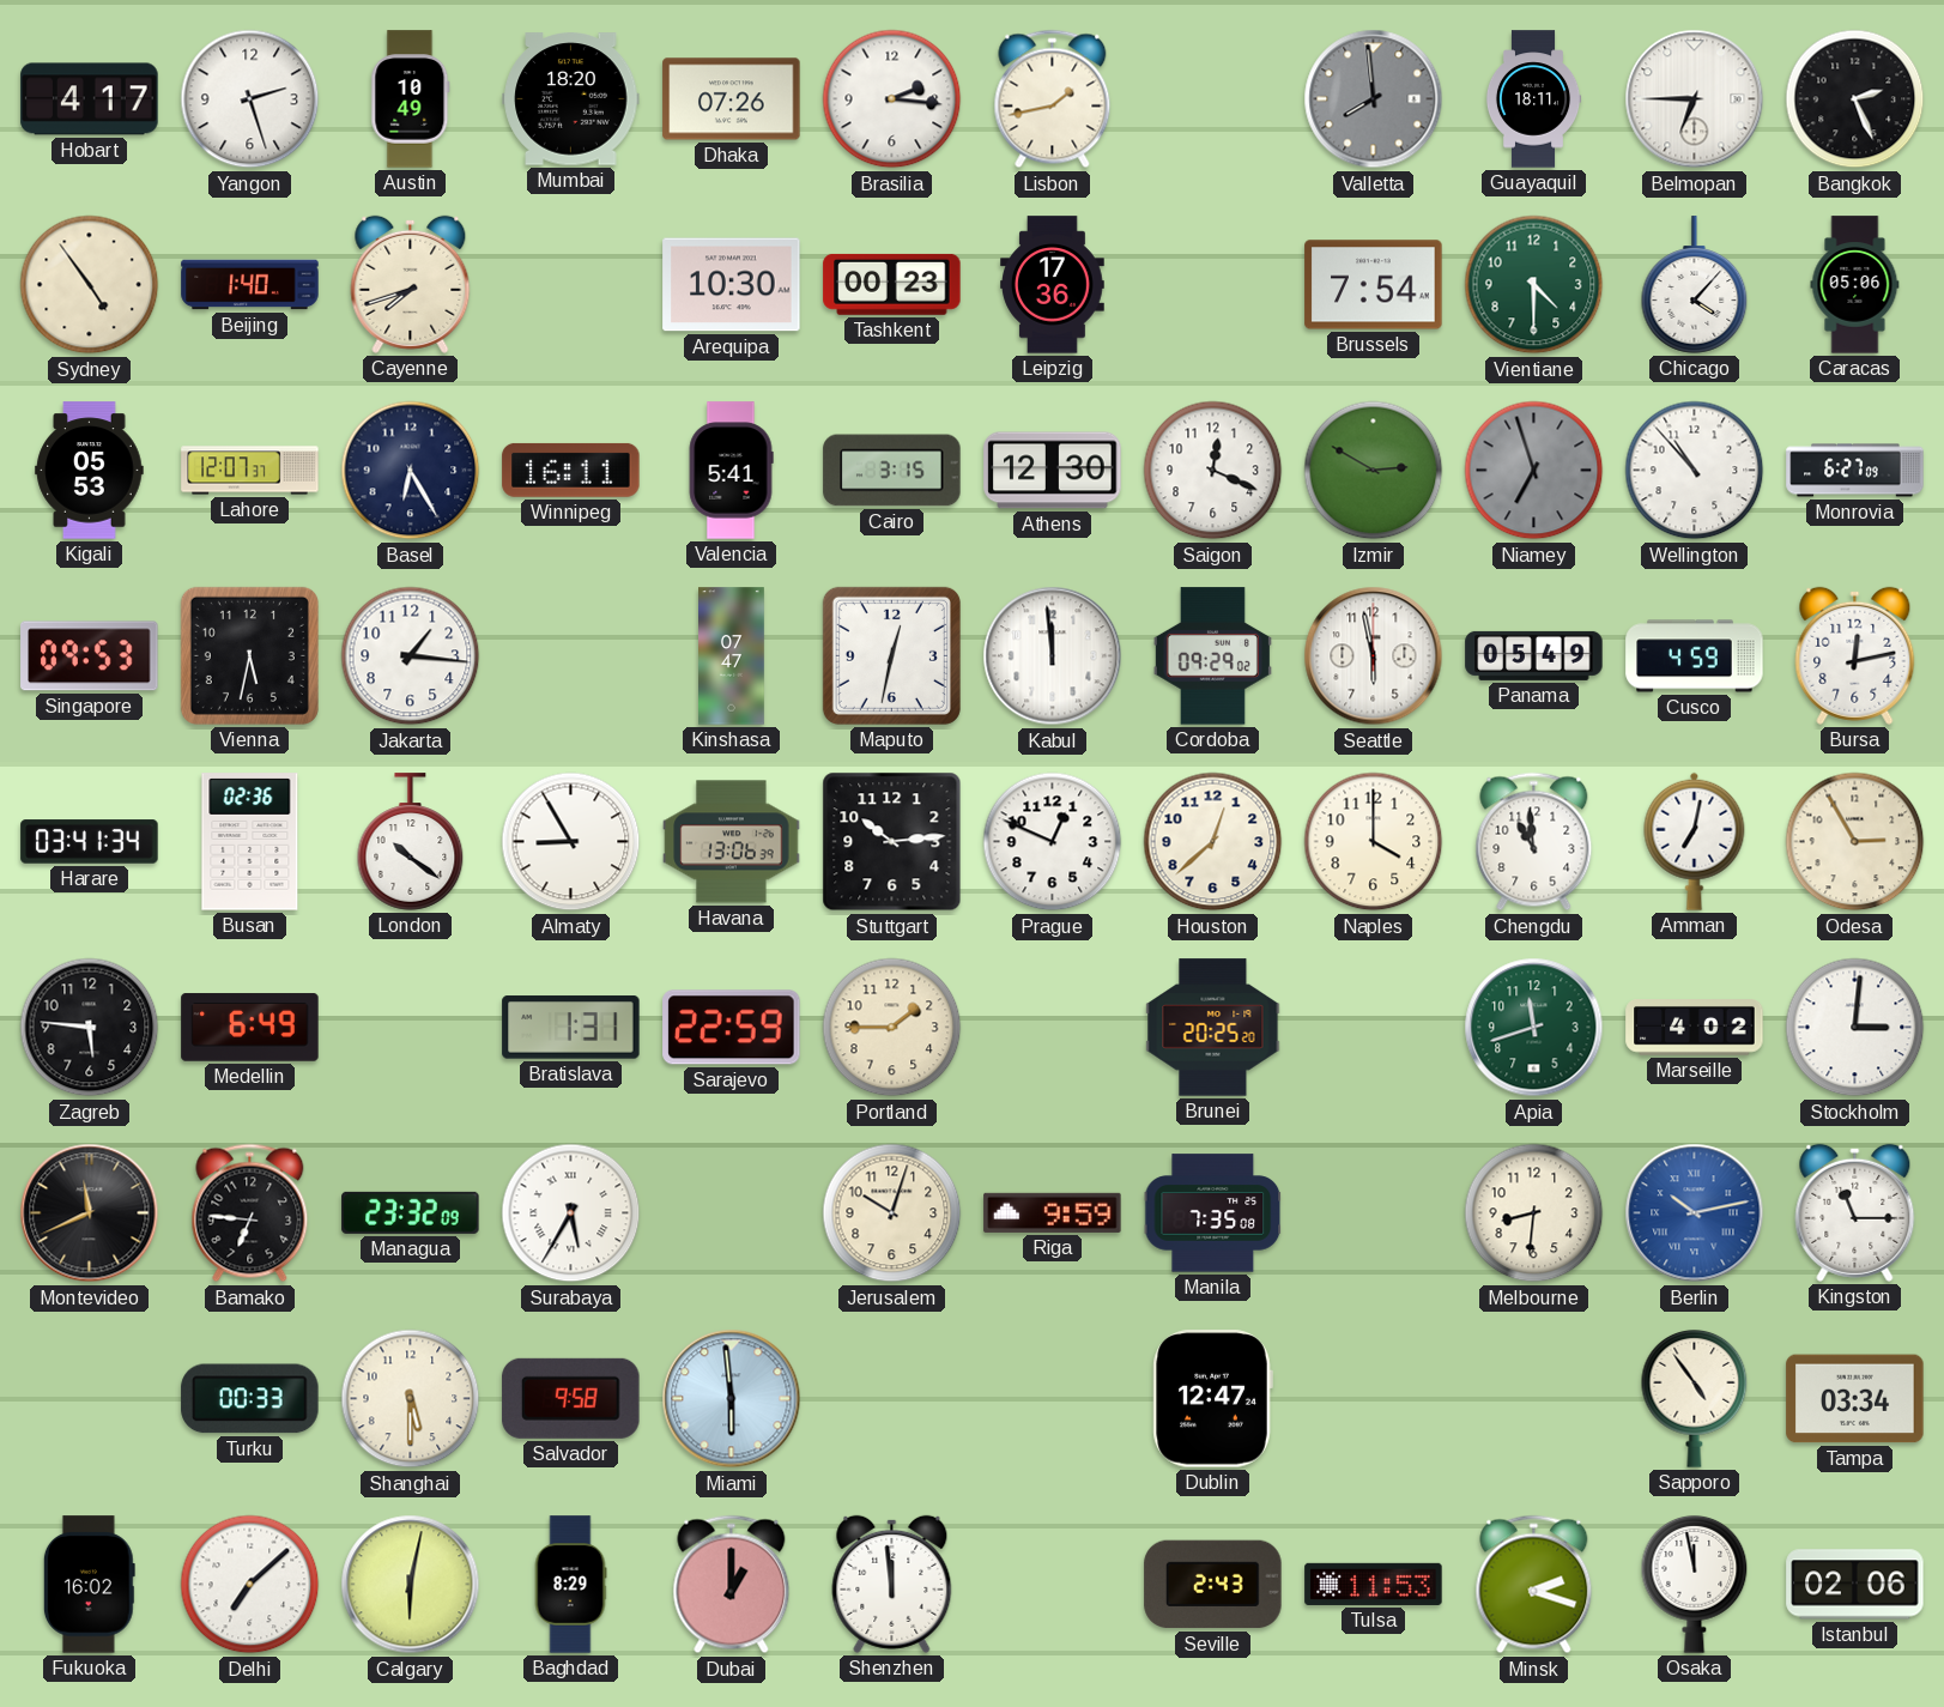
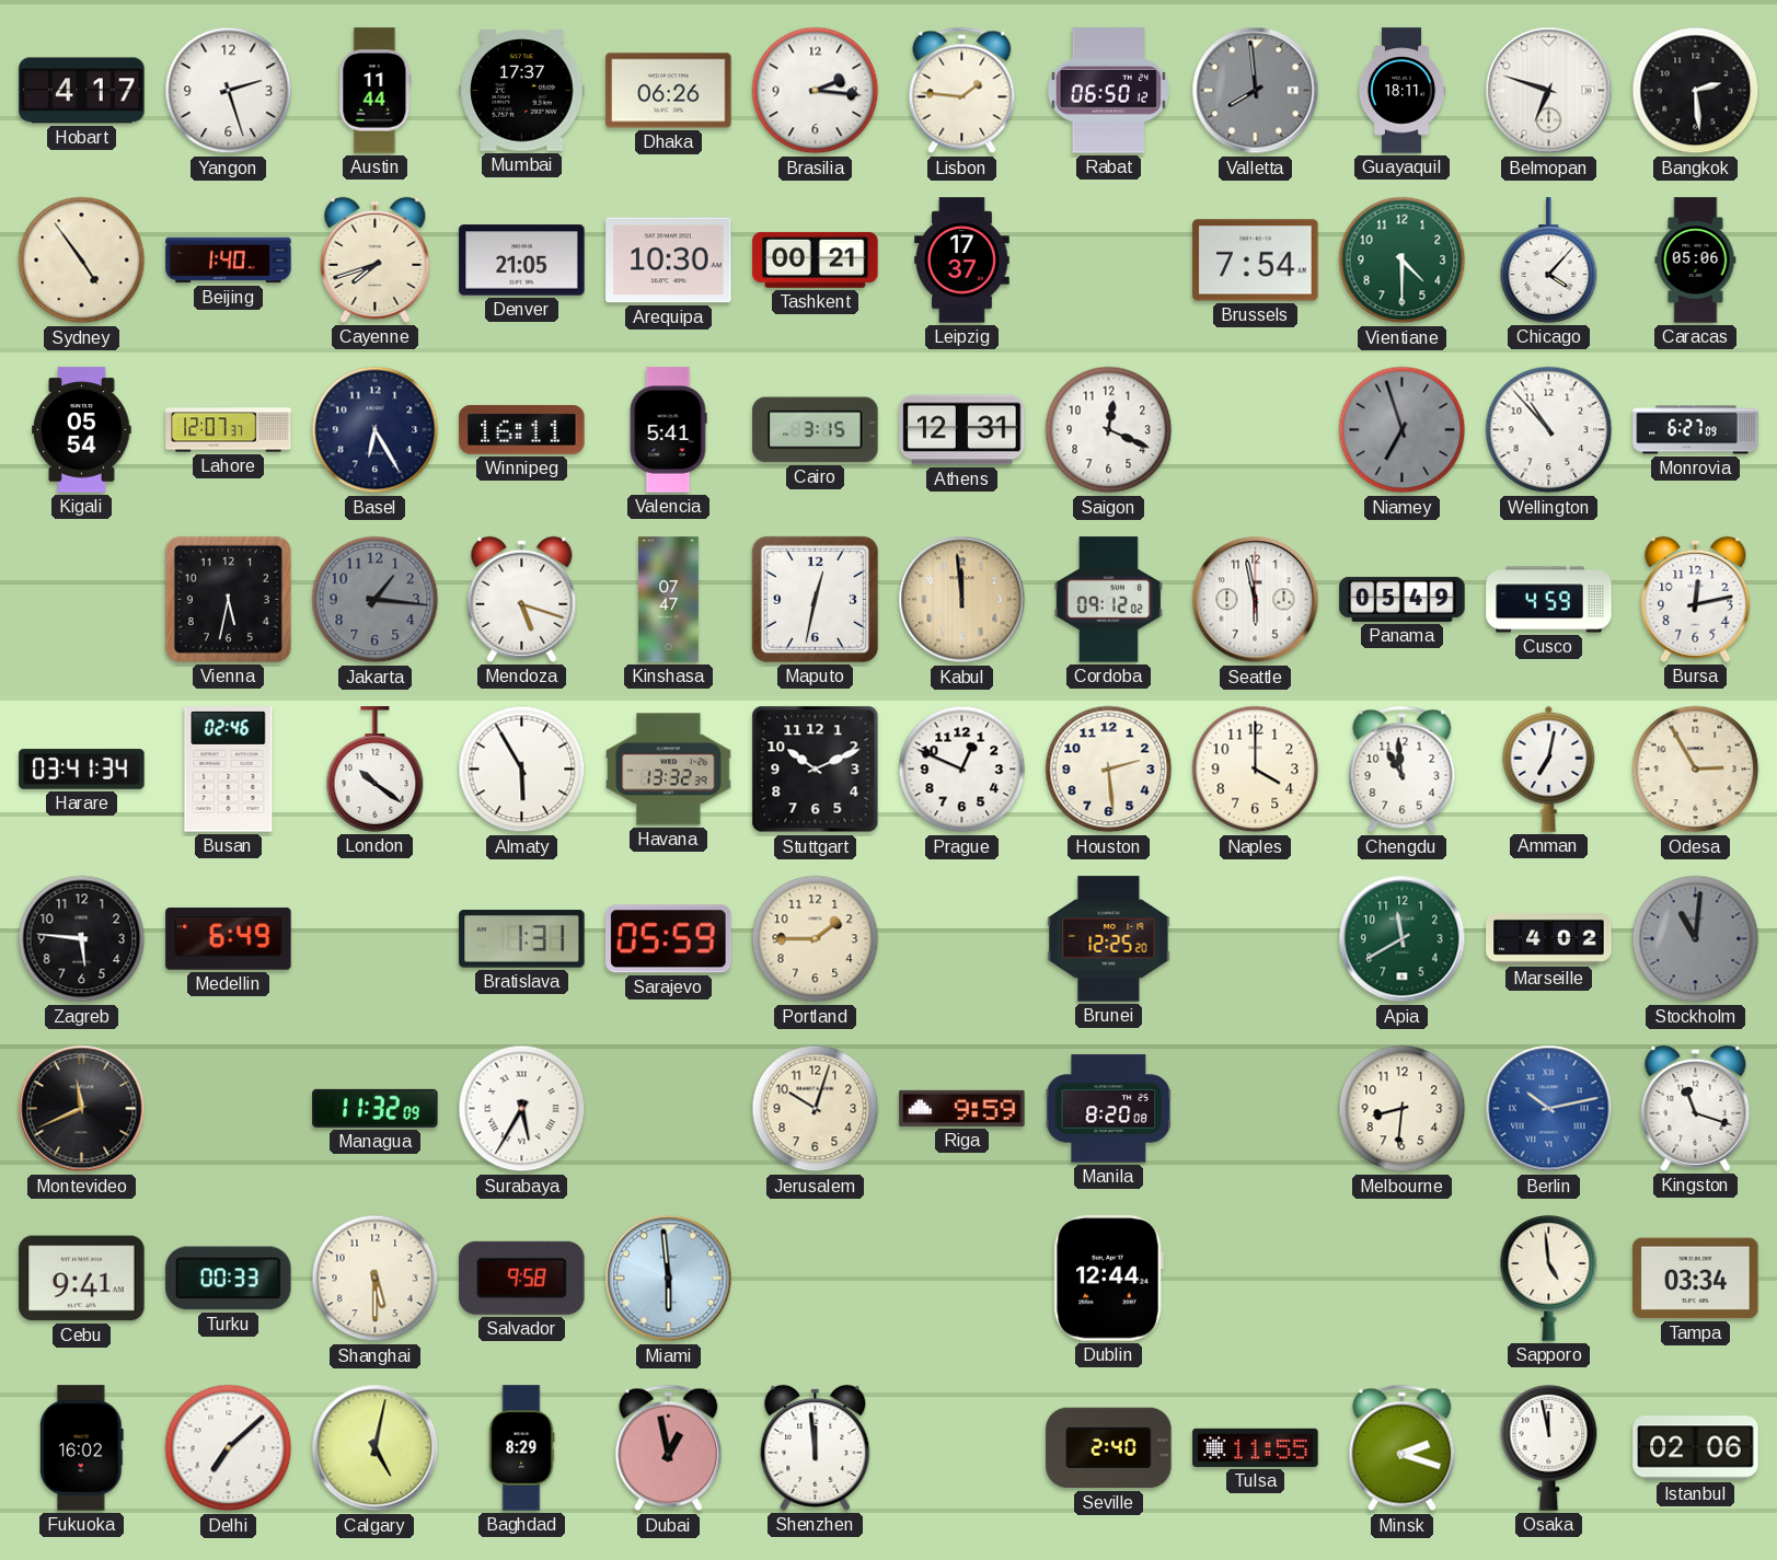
Austin: 10:49 -> 11:44
Mumbai: 18:20 -> 17:37
Dhaka: 07:26 -> 06:26
Lisbon: 1:43 -> 1:46
Rabat: none -> 06:50
Belmopan: 6:45 -> 6:48
Bangkok: 2:26 -> 2:29
Denver: none -> 21:05
Tashkent: 00:23 -> 00:21
Leipzig: 17:36 -> 17:37
Kigali: 05:53 -> 05:54
Athens: 12:30 -> 12:31
Izmir: 2:50 -> none
Singapore: 09:53 -> none
Jakarta dial: white -> grey
Mendoza: none -> 5:18
Kabul dial: white -> champagne
Cordoba: 09:29 -> 09:12
Busan: 02:36 -> 02:46
Almaty: 8:55 -> 5:55
Havana: 13:06 -> 13:32
Stuttgart: 10:14 -> 10:11
Houston: 12:38 -> 2:29
Sarajevo: 22:59 -> 05:59
Brunei: 20:25 -> 12:25
Apia: 11:42 -> 11:40
Stockholm: 3:01 -> 11:01
Stockholm dial: white -> grey
Bamako: 6:46 -> none
Managua: 23:32 -> 11:32
Manila: 7:35 -> 8:20
Kingston: 11:15 -> 11:18
Cebu: none -> 9:41
Dublin: 12:47 -> 12:44
Sapporo: 4:54 -> 4:59
Calgary: 6:02 -> 5:02
Dubai: 1:00 -> 12:58
Seville: 2:43 -> 2:40
Tulsa: 11:53 -> 11:55
